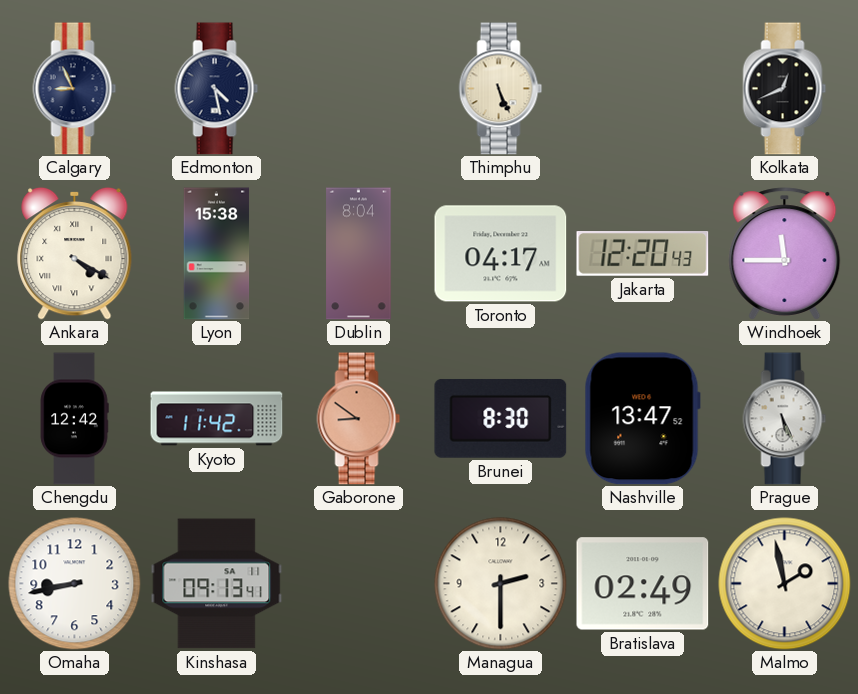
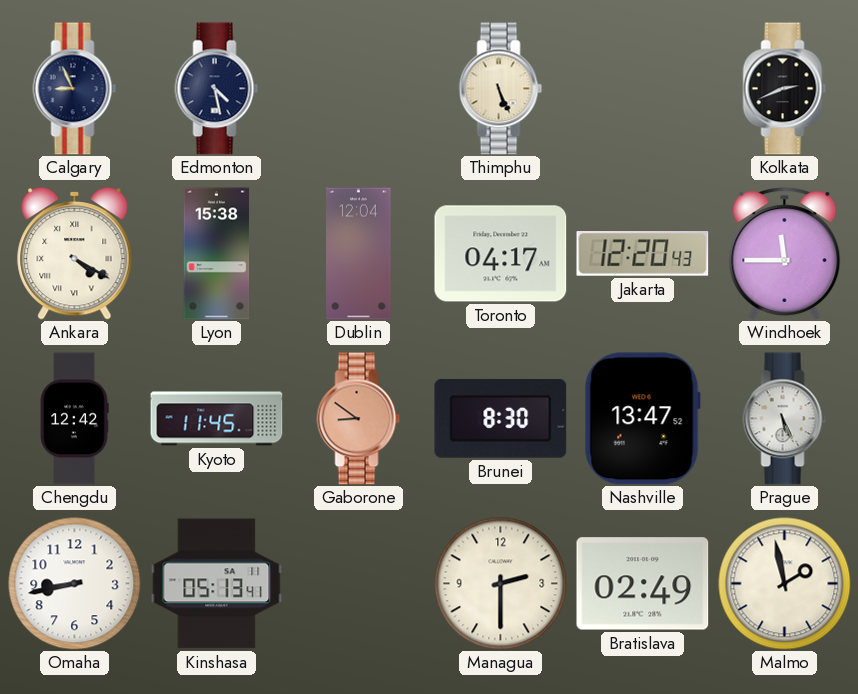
Kolkata: 12:41 -> 2:41
Dublin: 8:04 -> 12:04
Kyoto: 11:42 -> 11:45
Kinshasa: 09:13 -> 05:13
